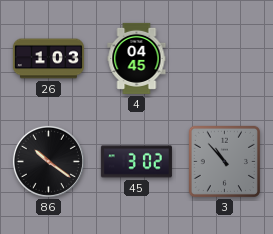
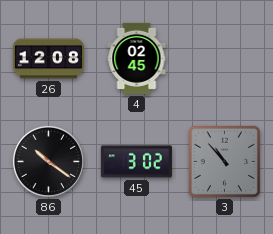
26: 1:03 -> 12:08
4: 04:45 -> 02:45
